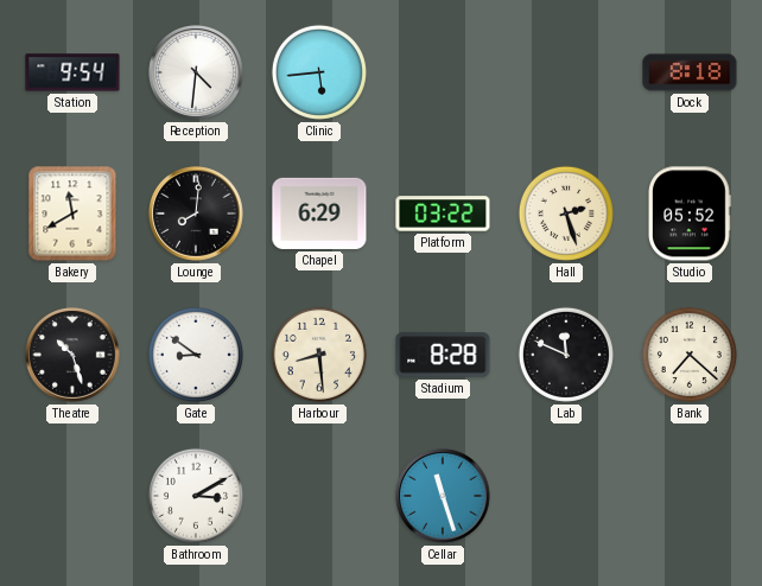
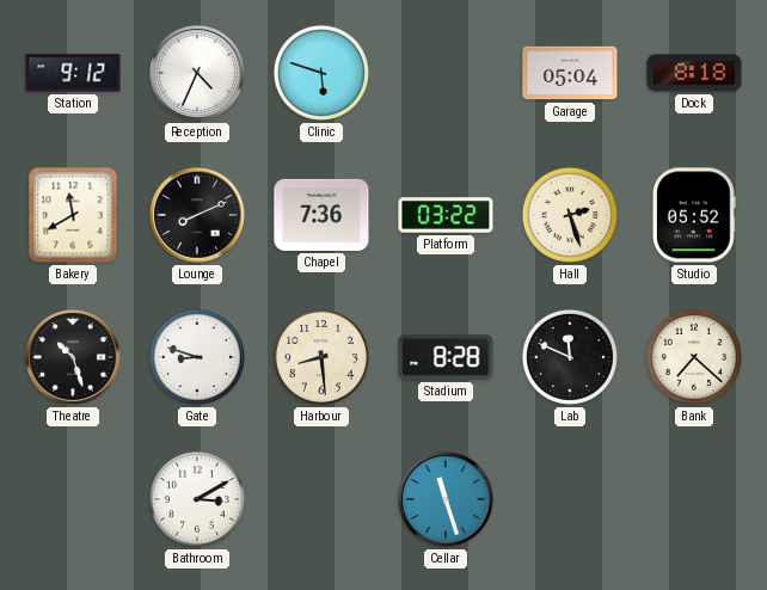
Station: 9:54 -> 9:12
Reception: 4:31 -> 4:34
Clinic: 5:44 -> 5:48
Garage: none -> 05:04
Lounge: 8:01 -> 8:11
Chapel: 6:29 -> 7:36
Gate: 8:51 -> 8:48
